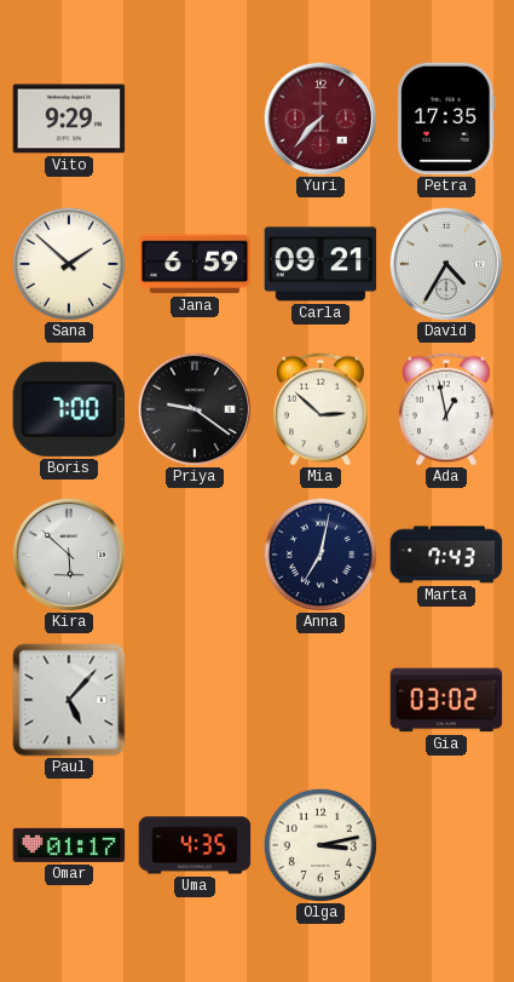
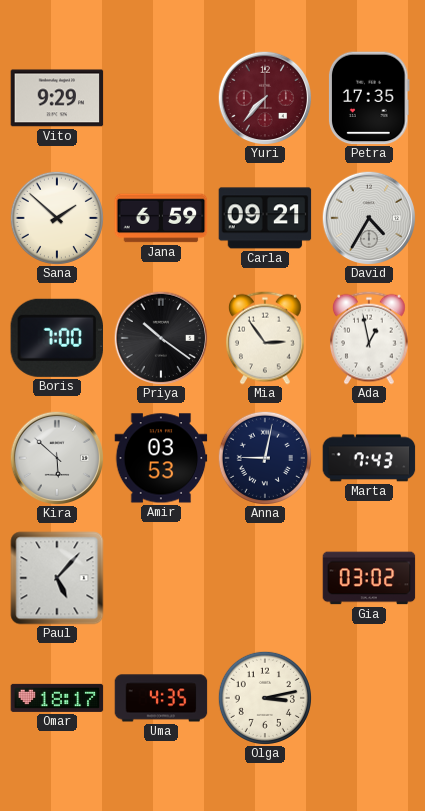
Priya: 9:21 -> 10:21
Mia: 2:52 -> 2:54
Amir: none -> 03:53
Anna: 7:02 -> 9:02
Omar: 01:17 -> 18:17
